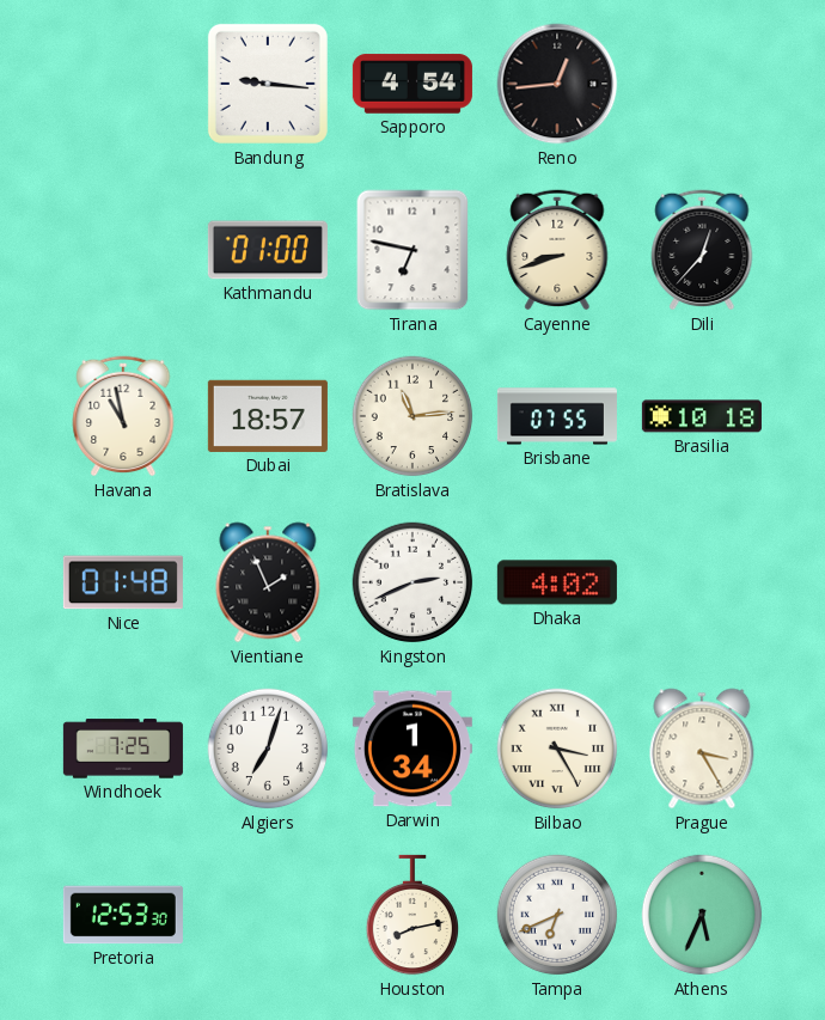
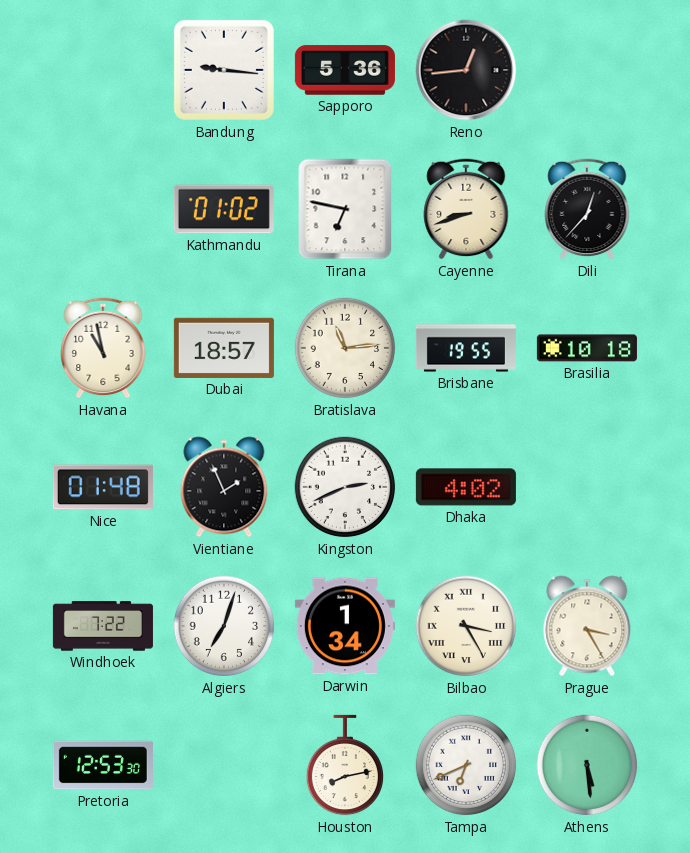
Sapporo: 4:54 -> 5:36
Kathmandu: 01:00 -> 01:02
Brisbane: 07:55 -> 19:55
Windhoek: 7:25 -> 7:22
Athens: 5:34 -> 5:29
